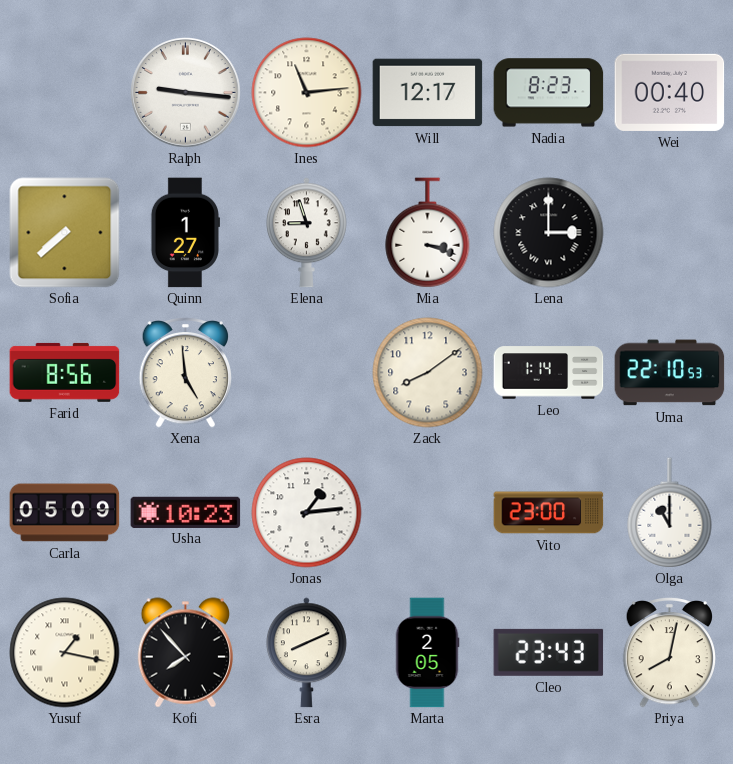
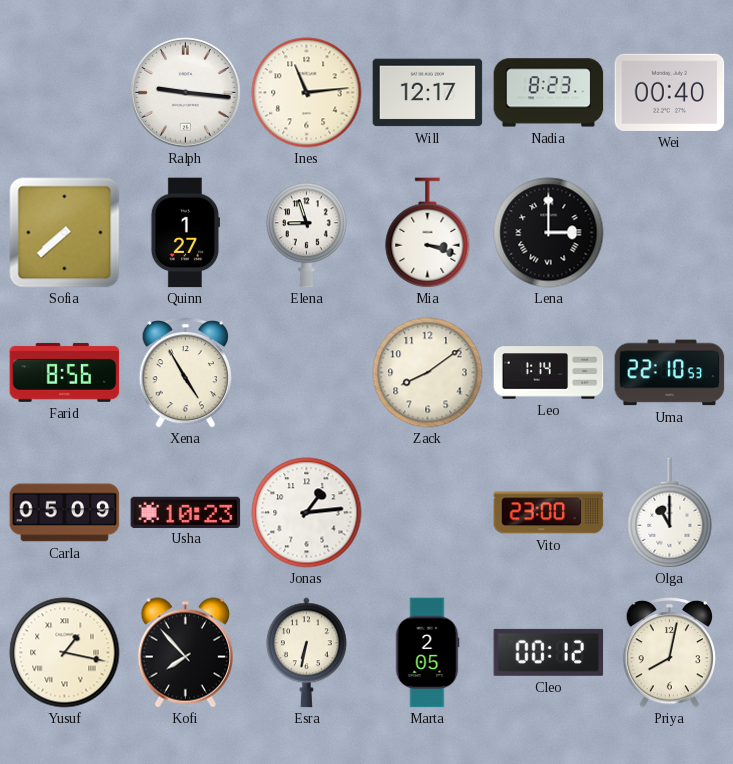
Xena: 4:59 -> 4:55
Esra: 8:11 -> 6:32
Cleo: 23:43 -> 00:12
